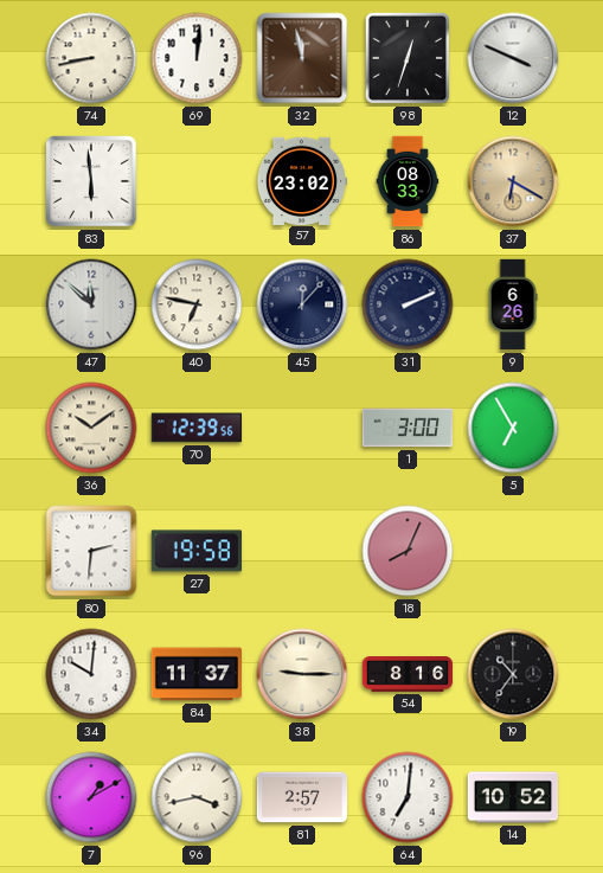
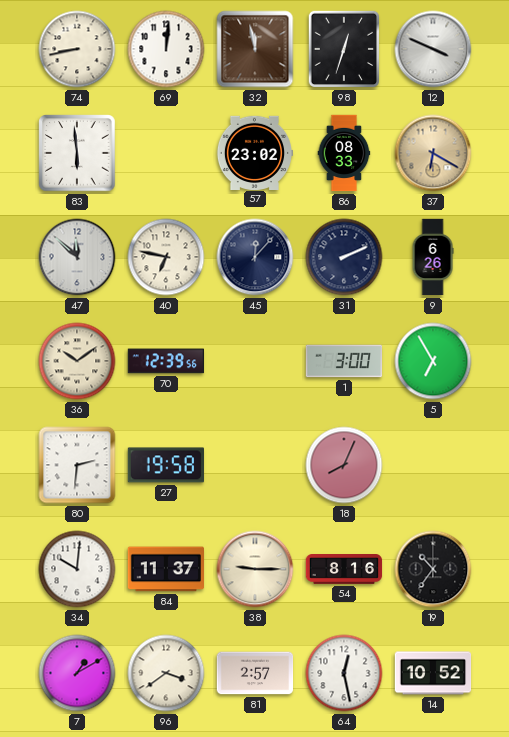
96: 3:43 -> 3:39
64: 7:01 -> 12:28
